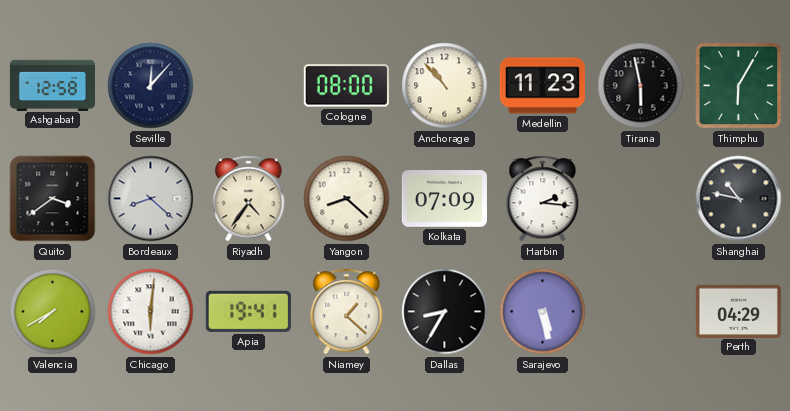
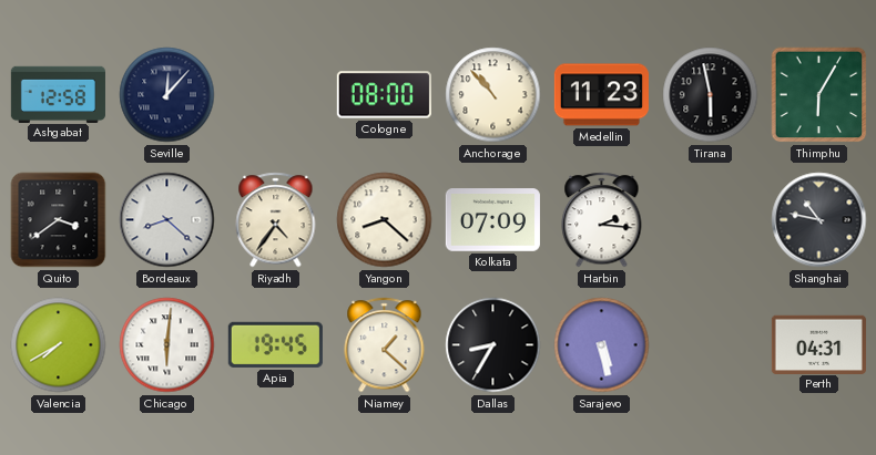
Apia: 19:41 -> 19:45
Perth: 04:29 -> 04:31
